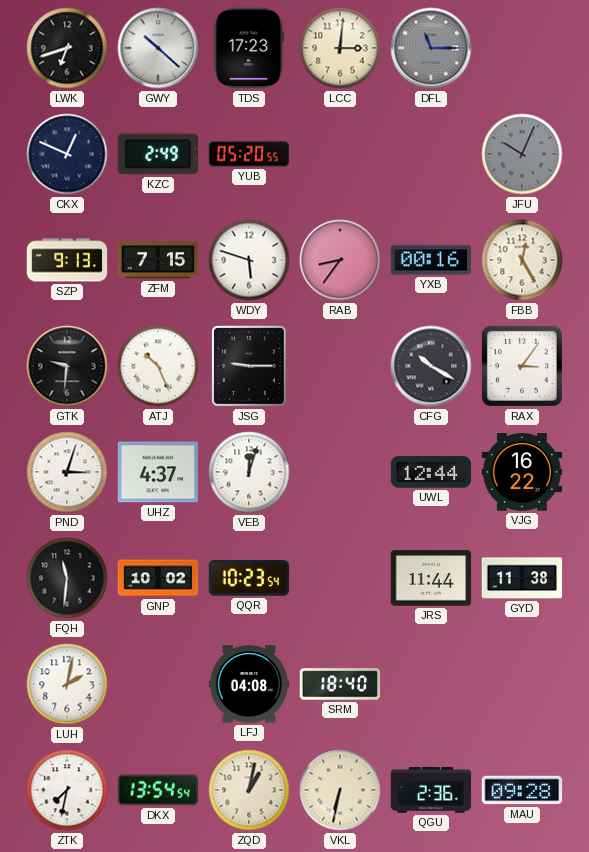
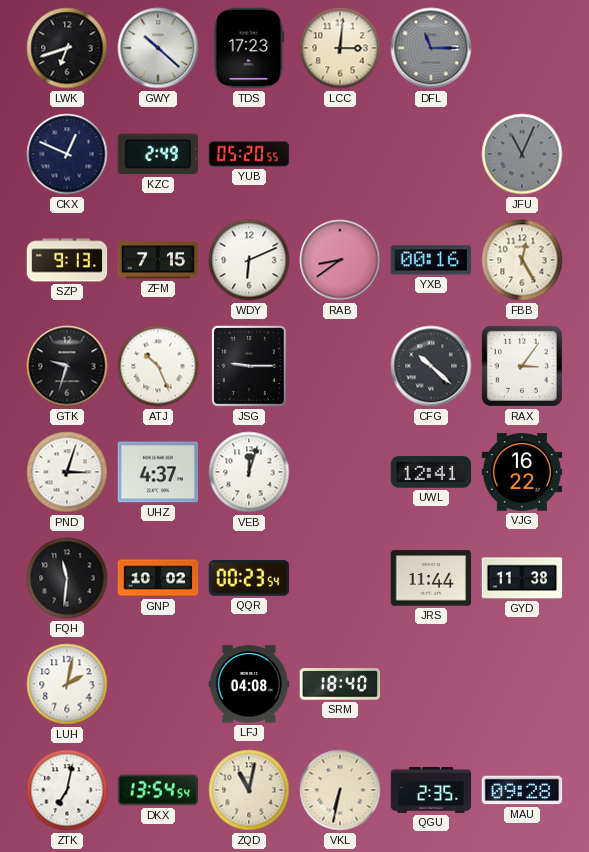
JFU: 10:04 -> 11:04
WDY: 5:48 -> 6:11
RAB: 8:36 -> 8:39
GTK: 9:31 -> 9:33
CFG: 10:20 -> 10:22
UWL: 12:44 -> 12:41
QQR: 10:23 -> 00:23
ZTK: 7:32 -> 7:02
ZQD: 1:02 -> 11:02
QGU: 2:36 -> 2:35
